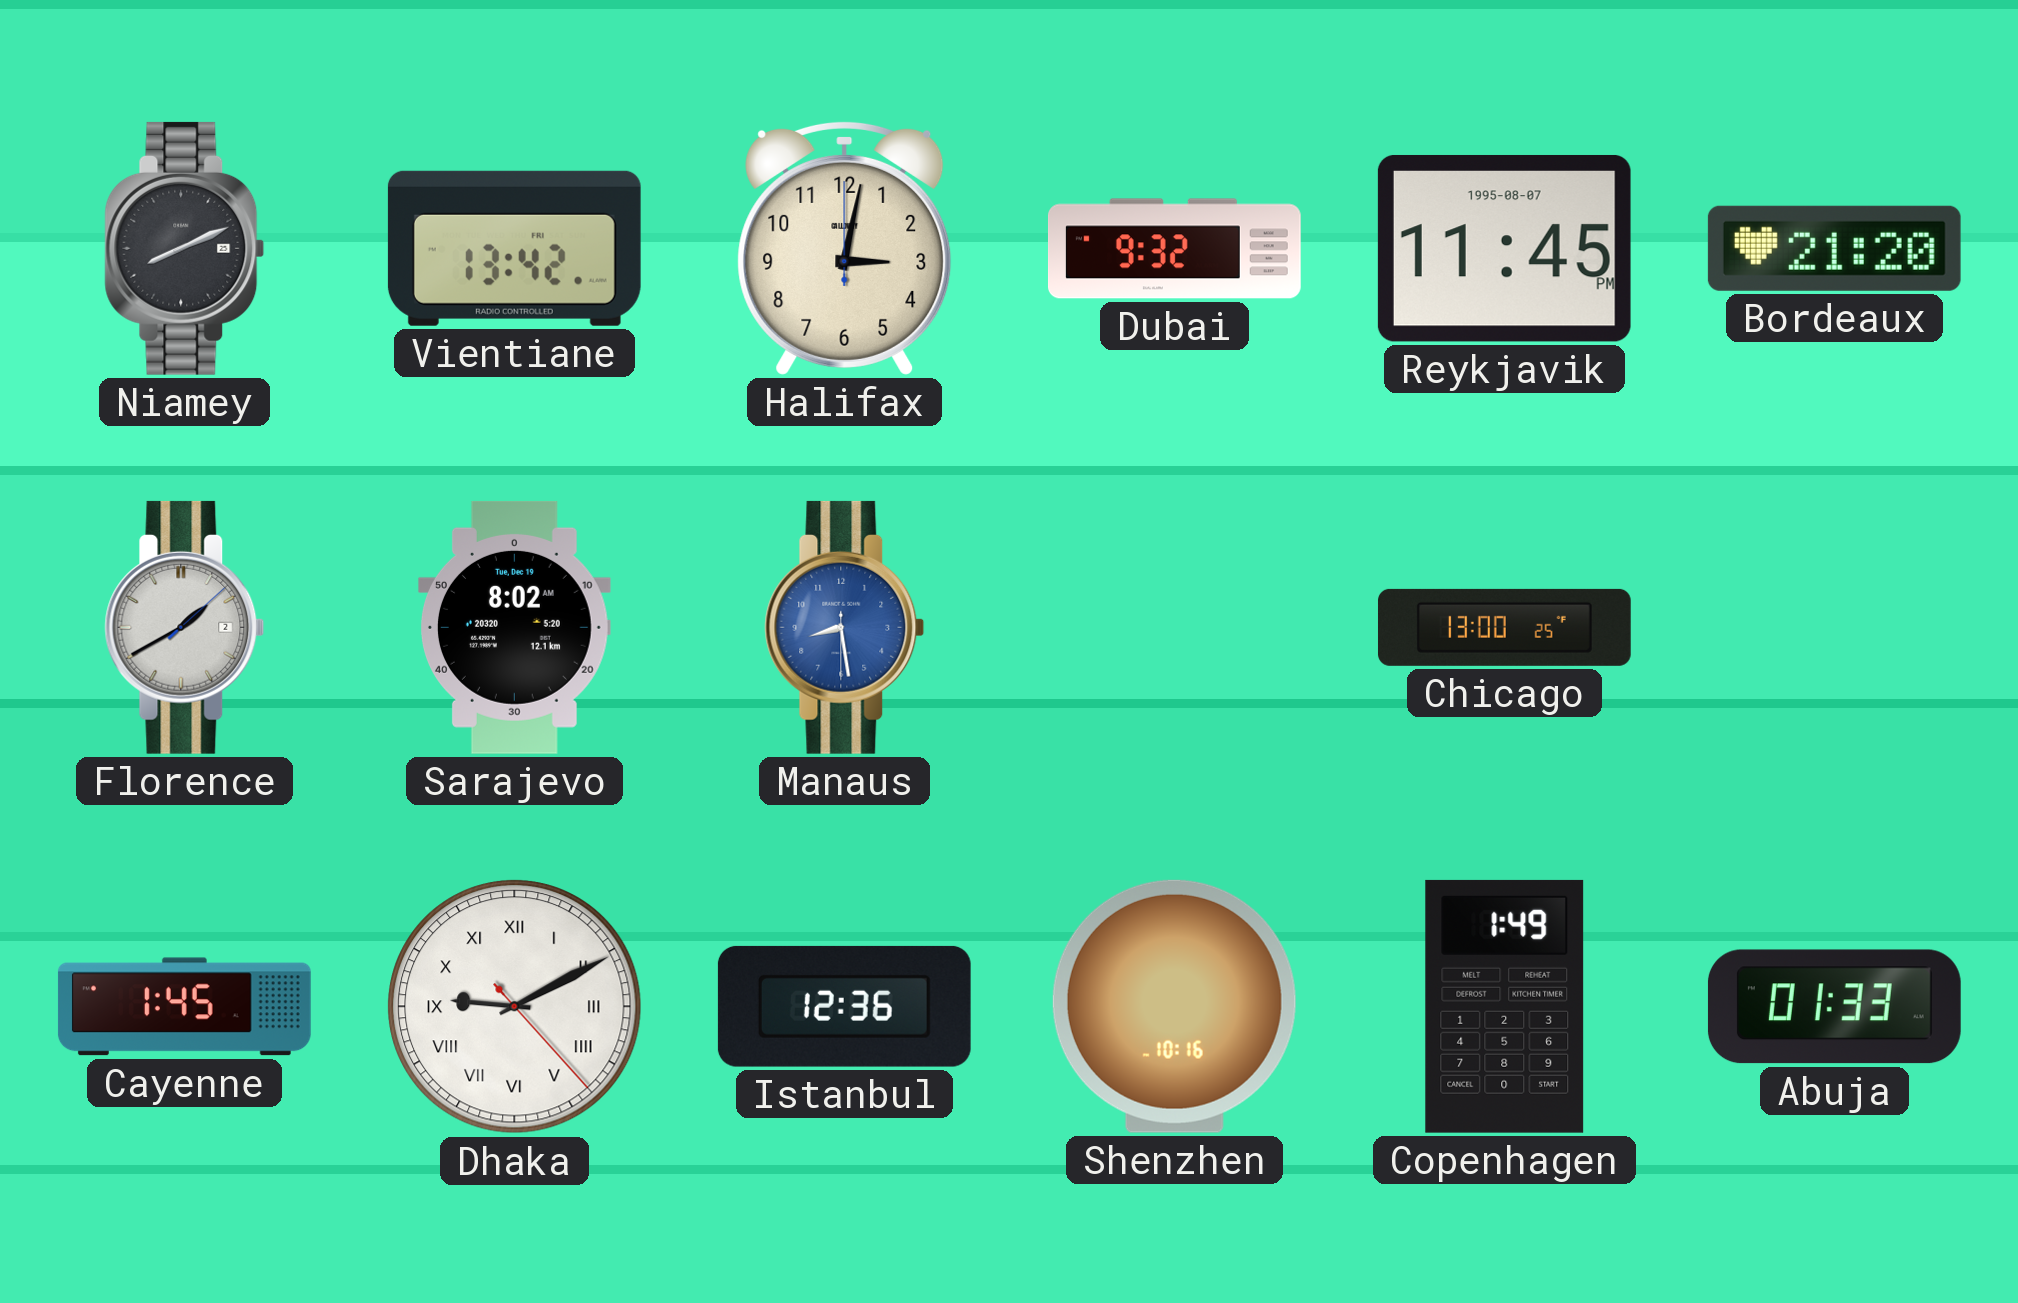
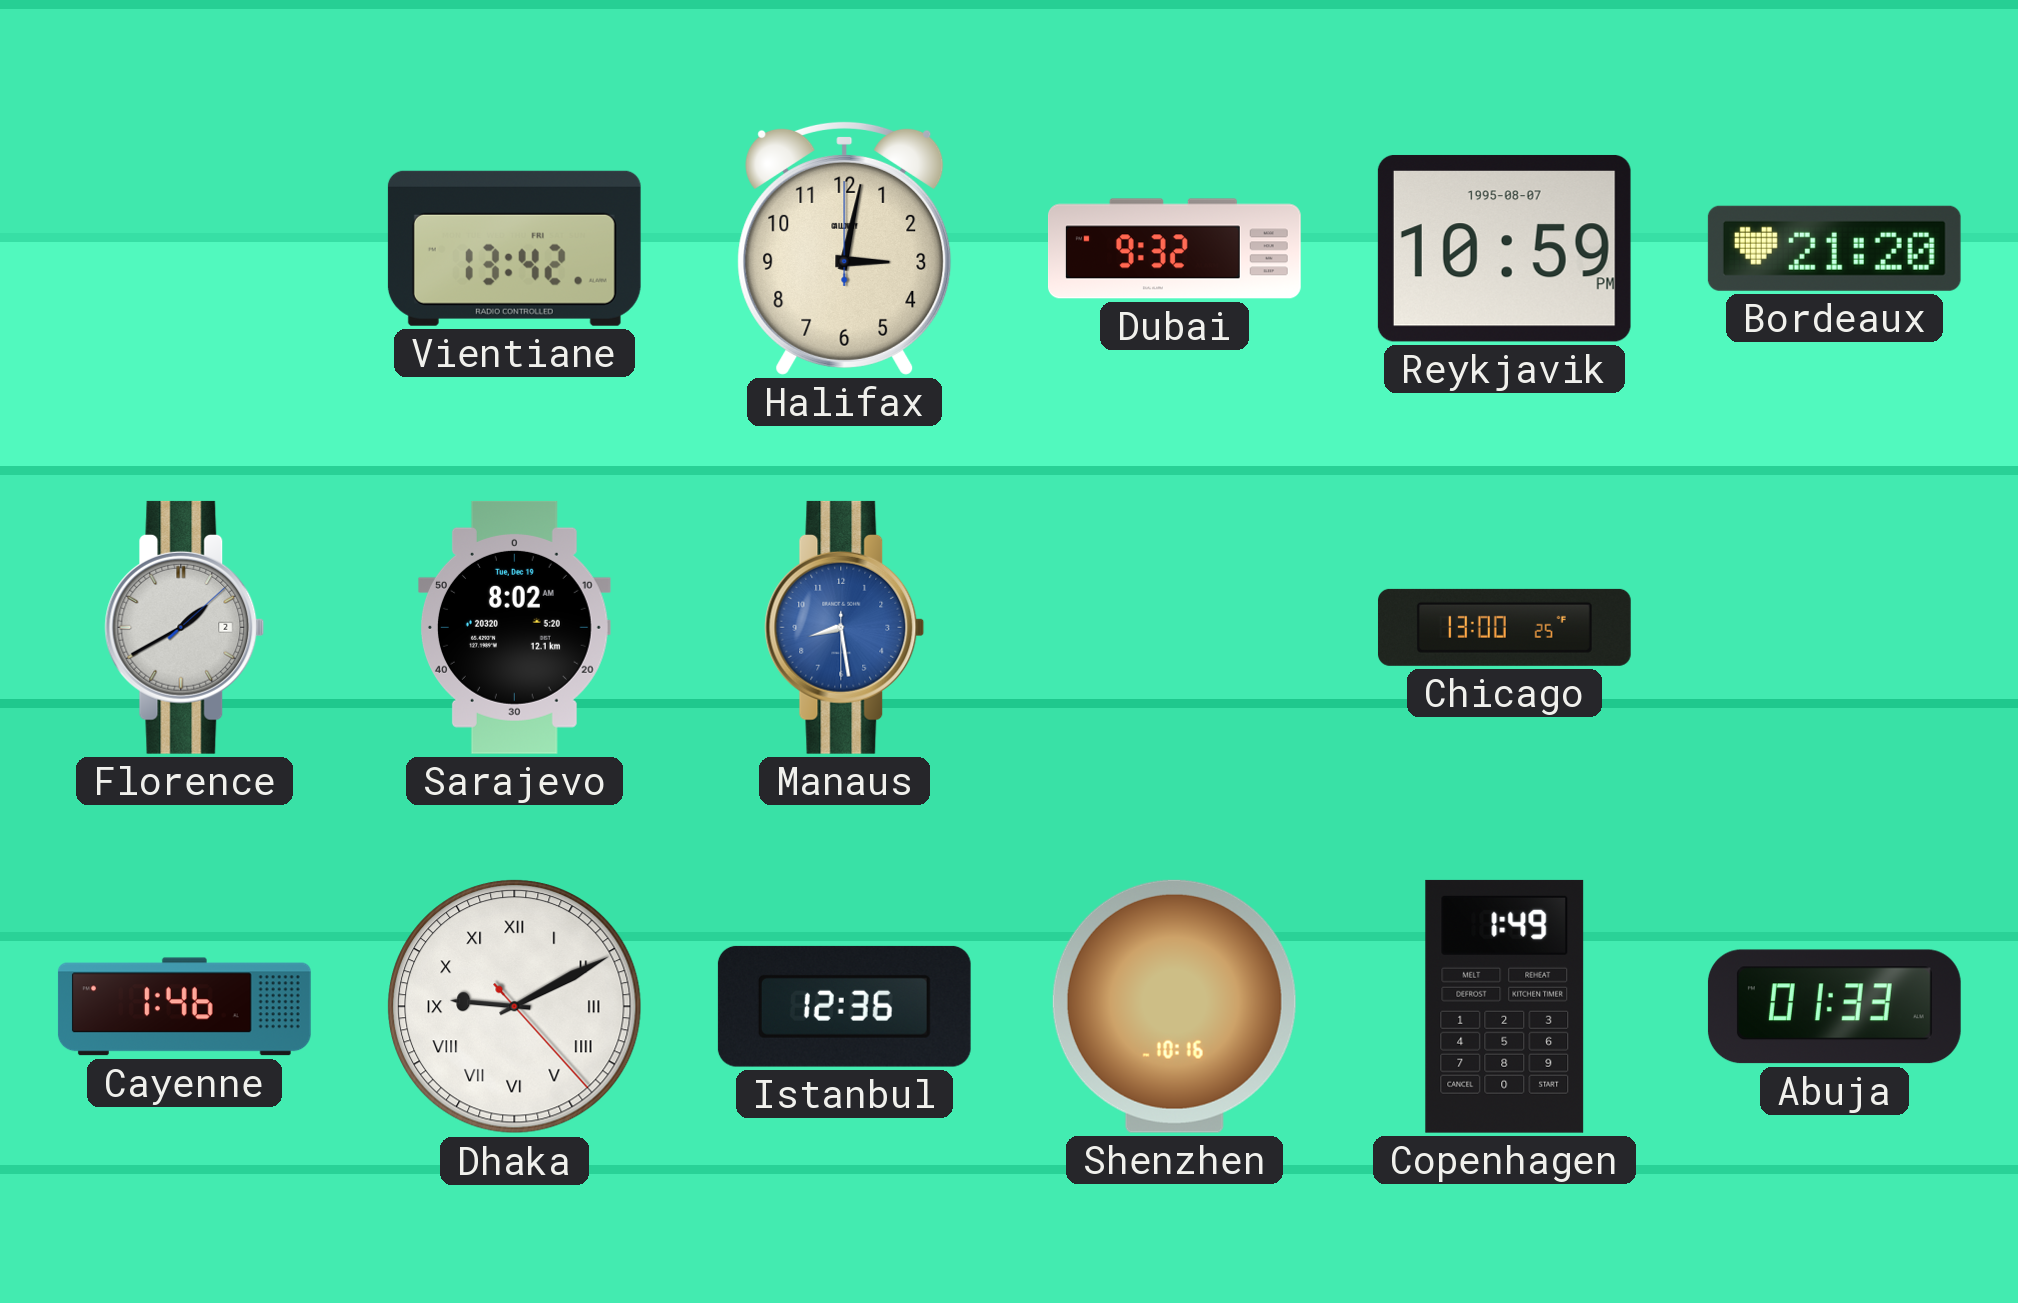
Niamey: 8:11 -> none
Reykjavik: 11:45 -> 10:59
Cayenne: 1:45 -> 1:46
